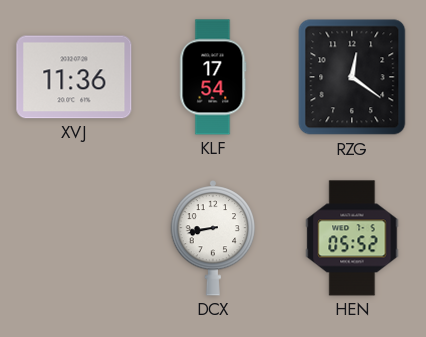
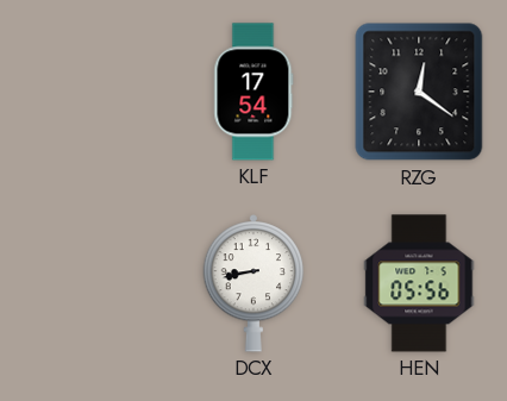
XVJ: 11:36 -> none
HEN: 05:52 -> 05:56
